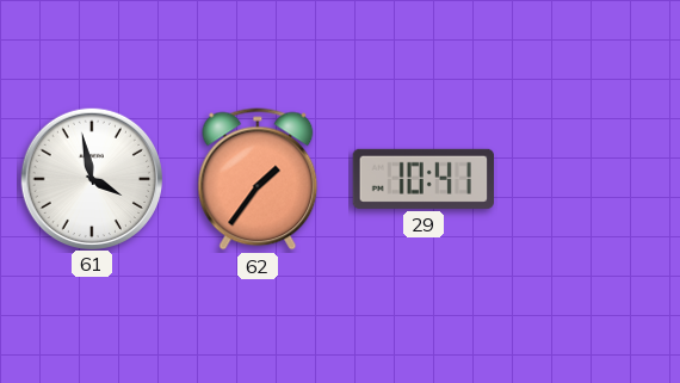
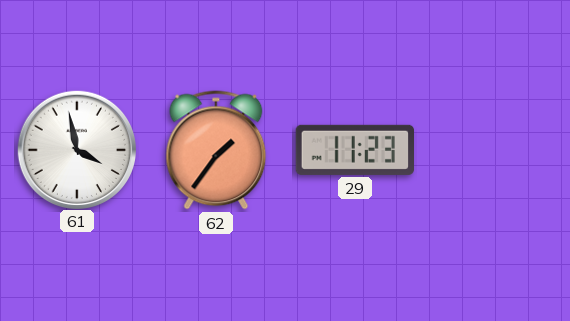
29: 10:41 -> 11:23
